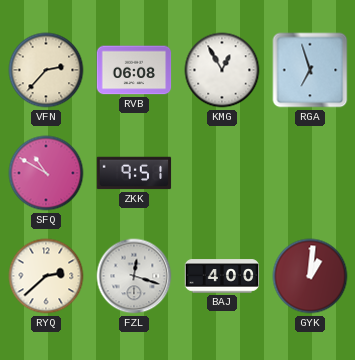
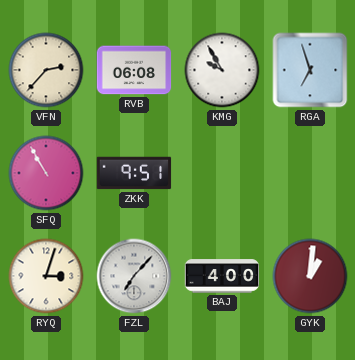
KMG: 12:55 -> 9:55
SFQ: 10:50 -> 10:55
RYQ: 2:38 -> 3:03
FZL: 12:18 -> 7:07
